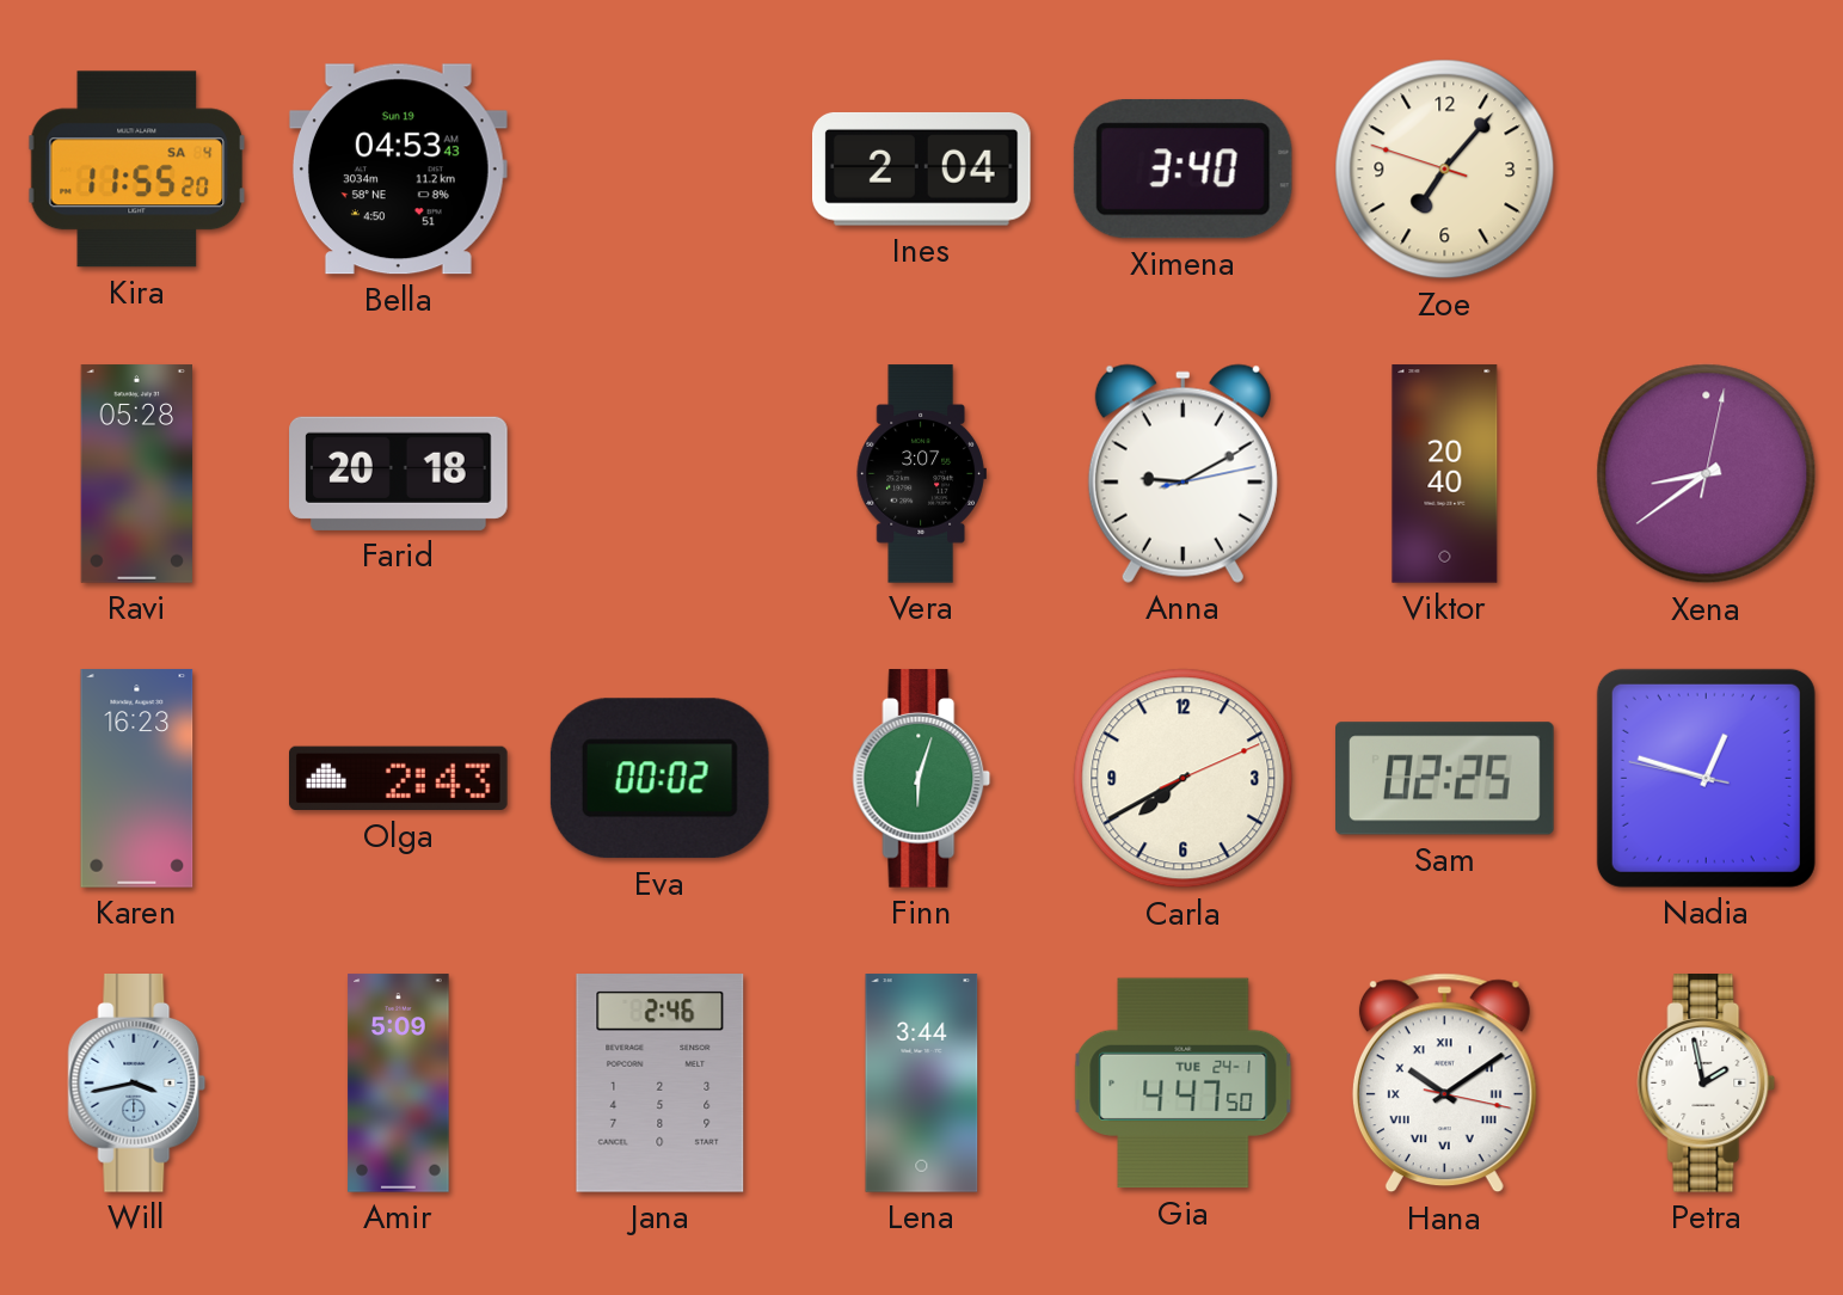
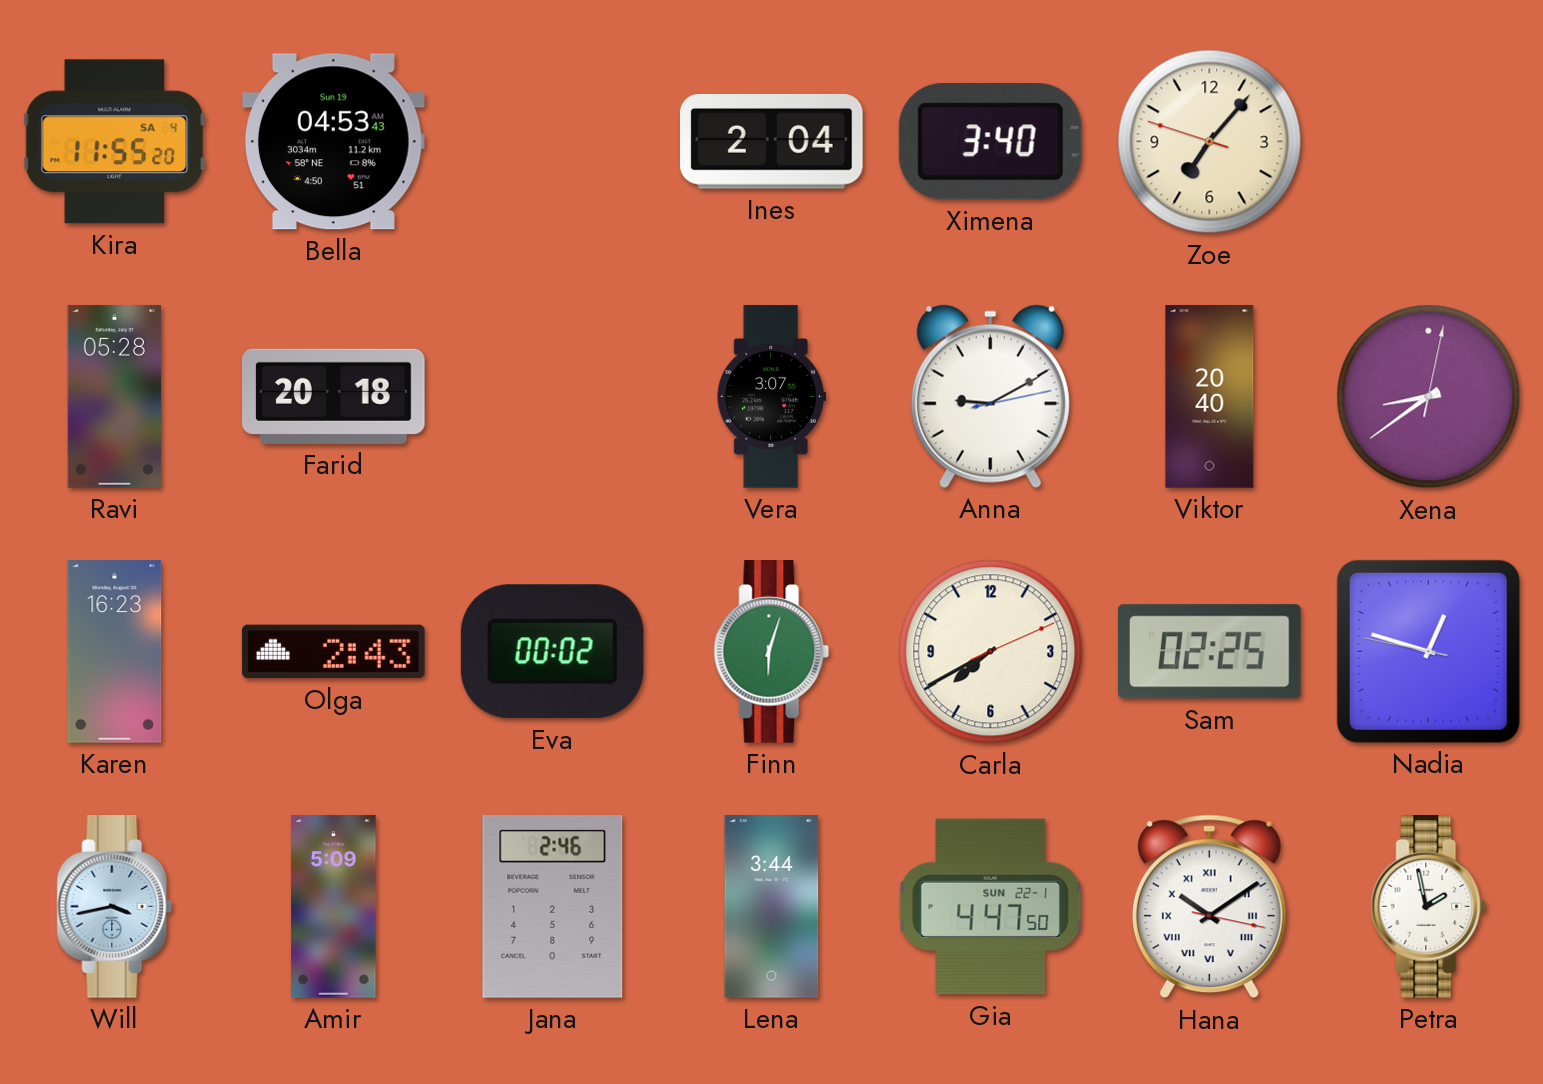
Gia date: TUE 24-1 -> SUN 22-1
